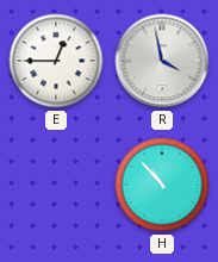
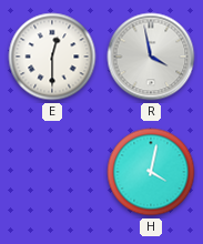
E: 12:45 -> 12:30
H: 10:53 -> 4:02
